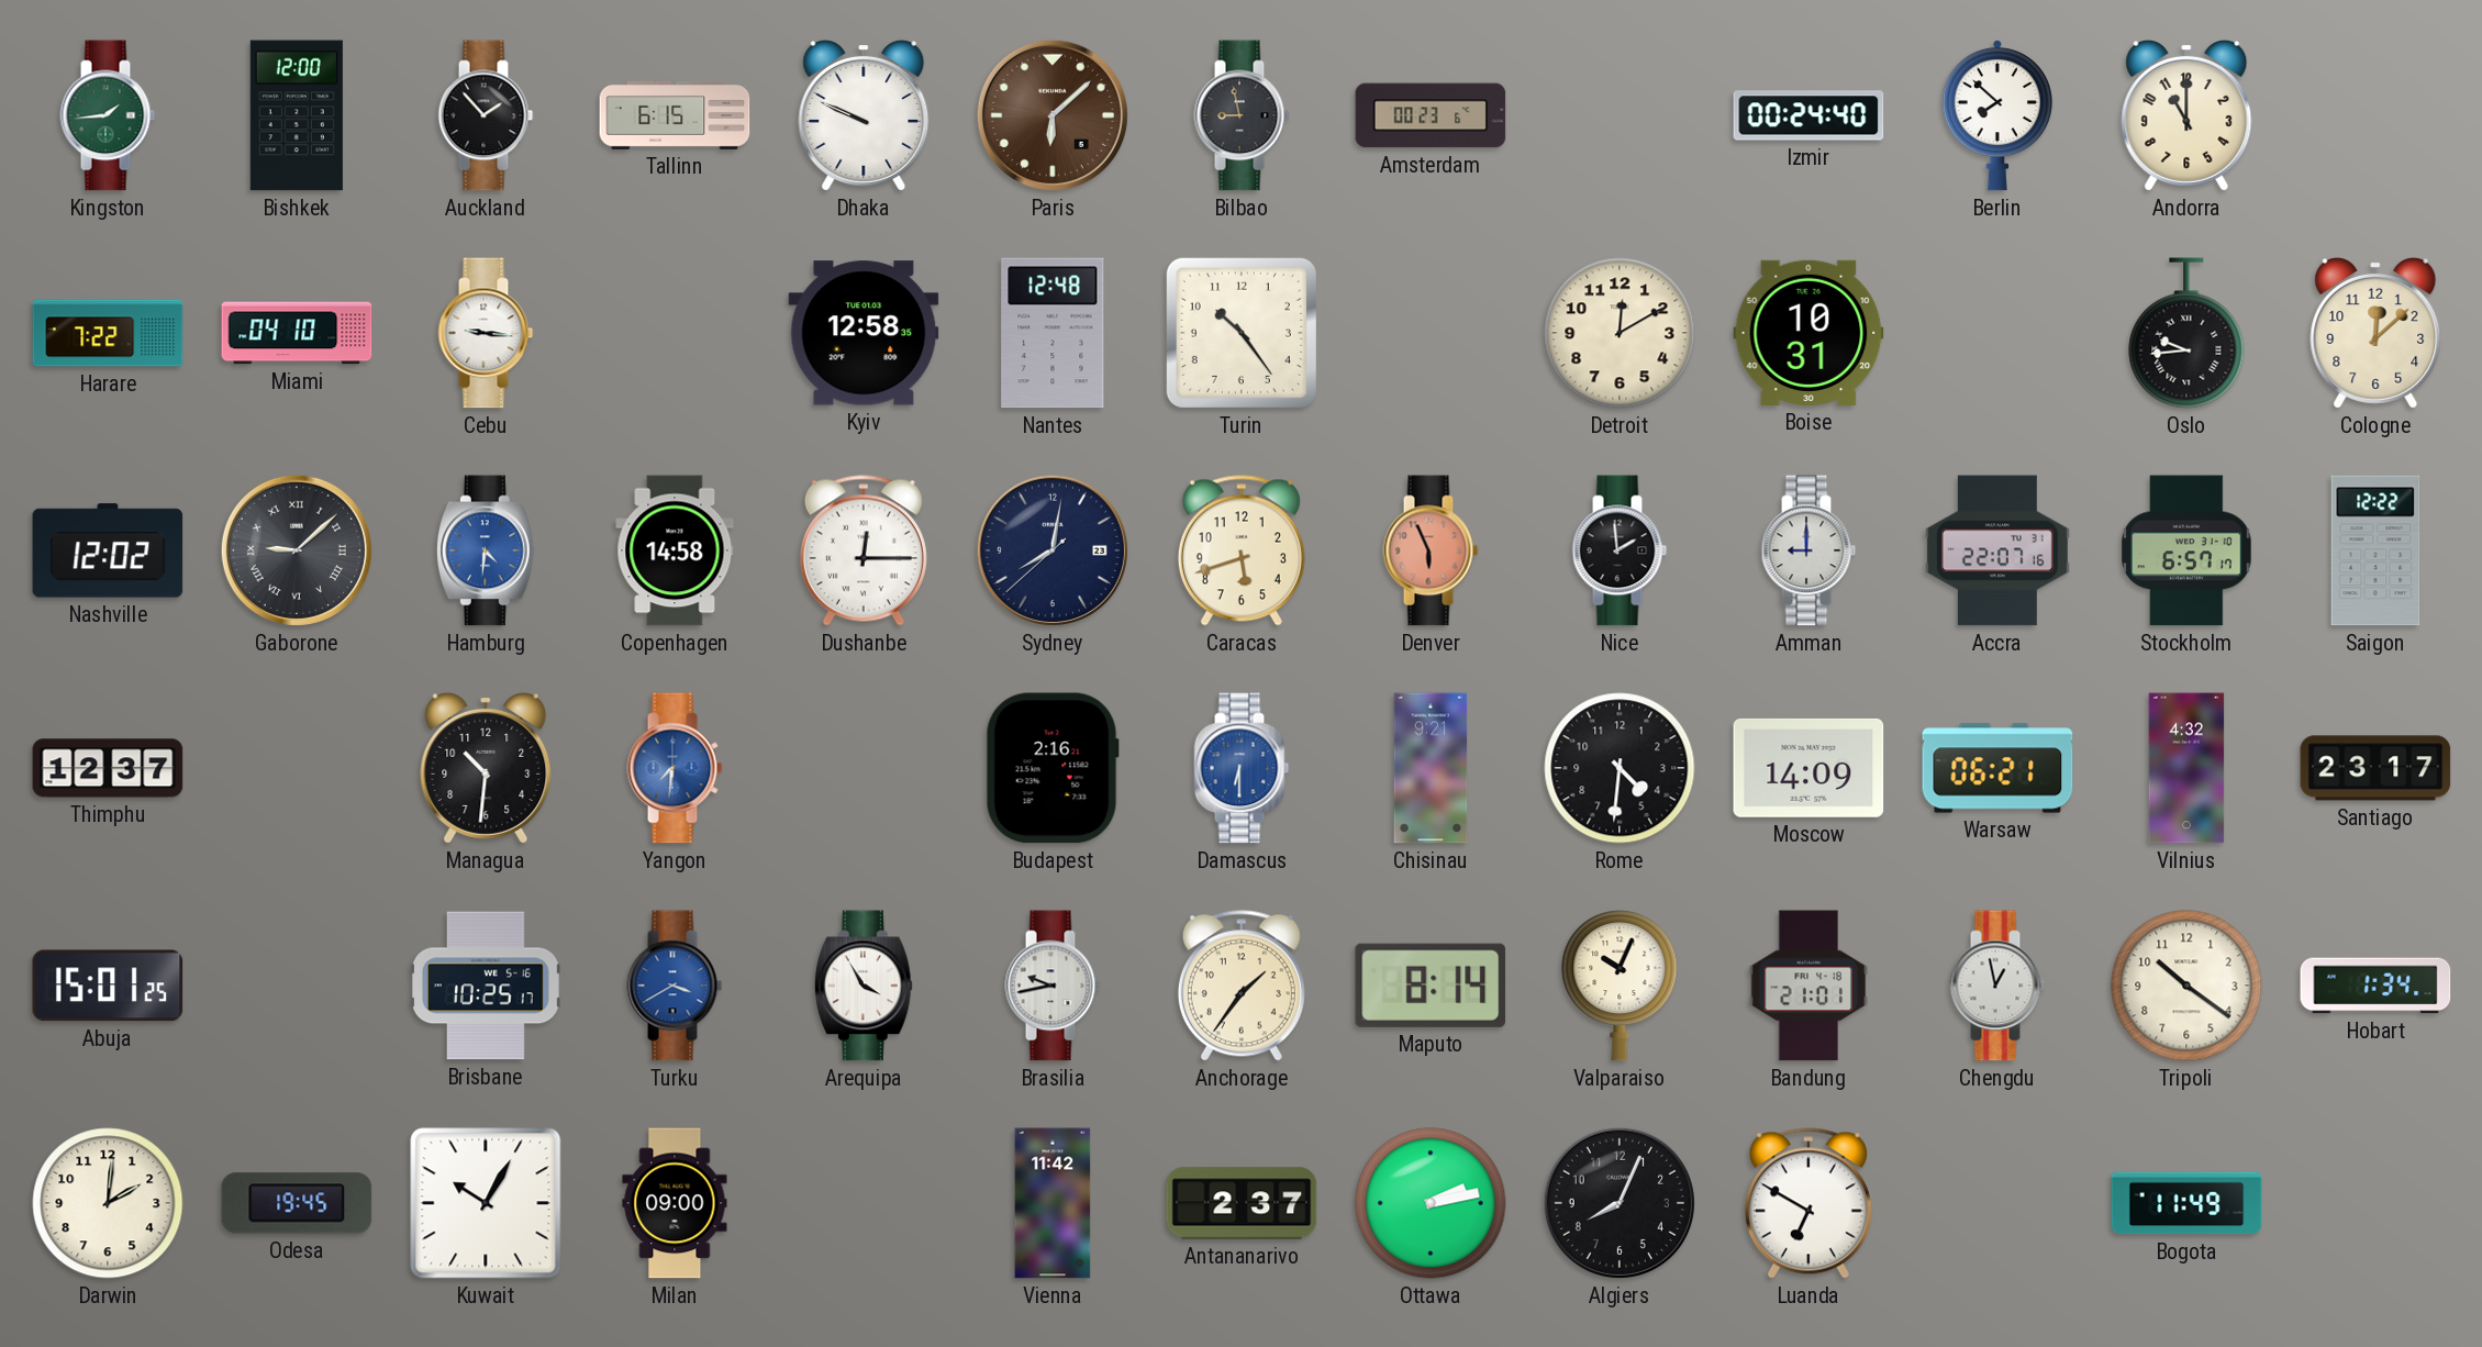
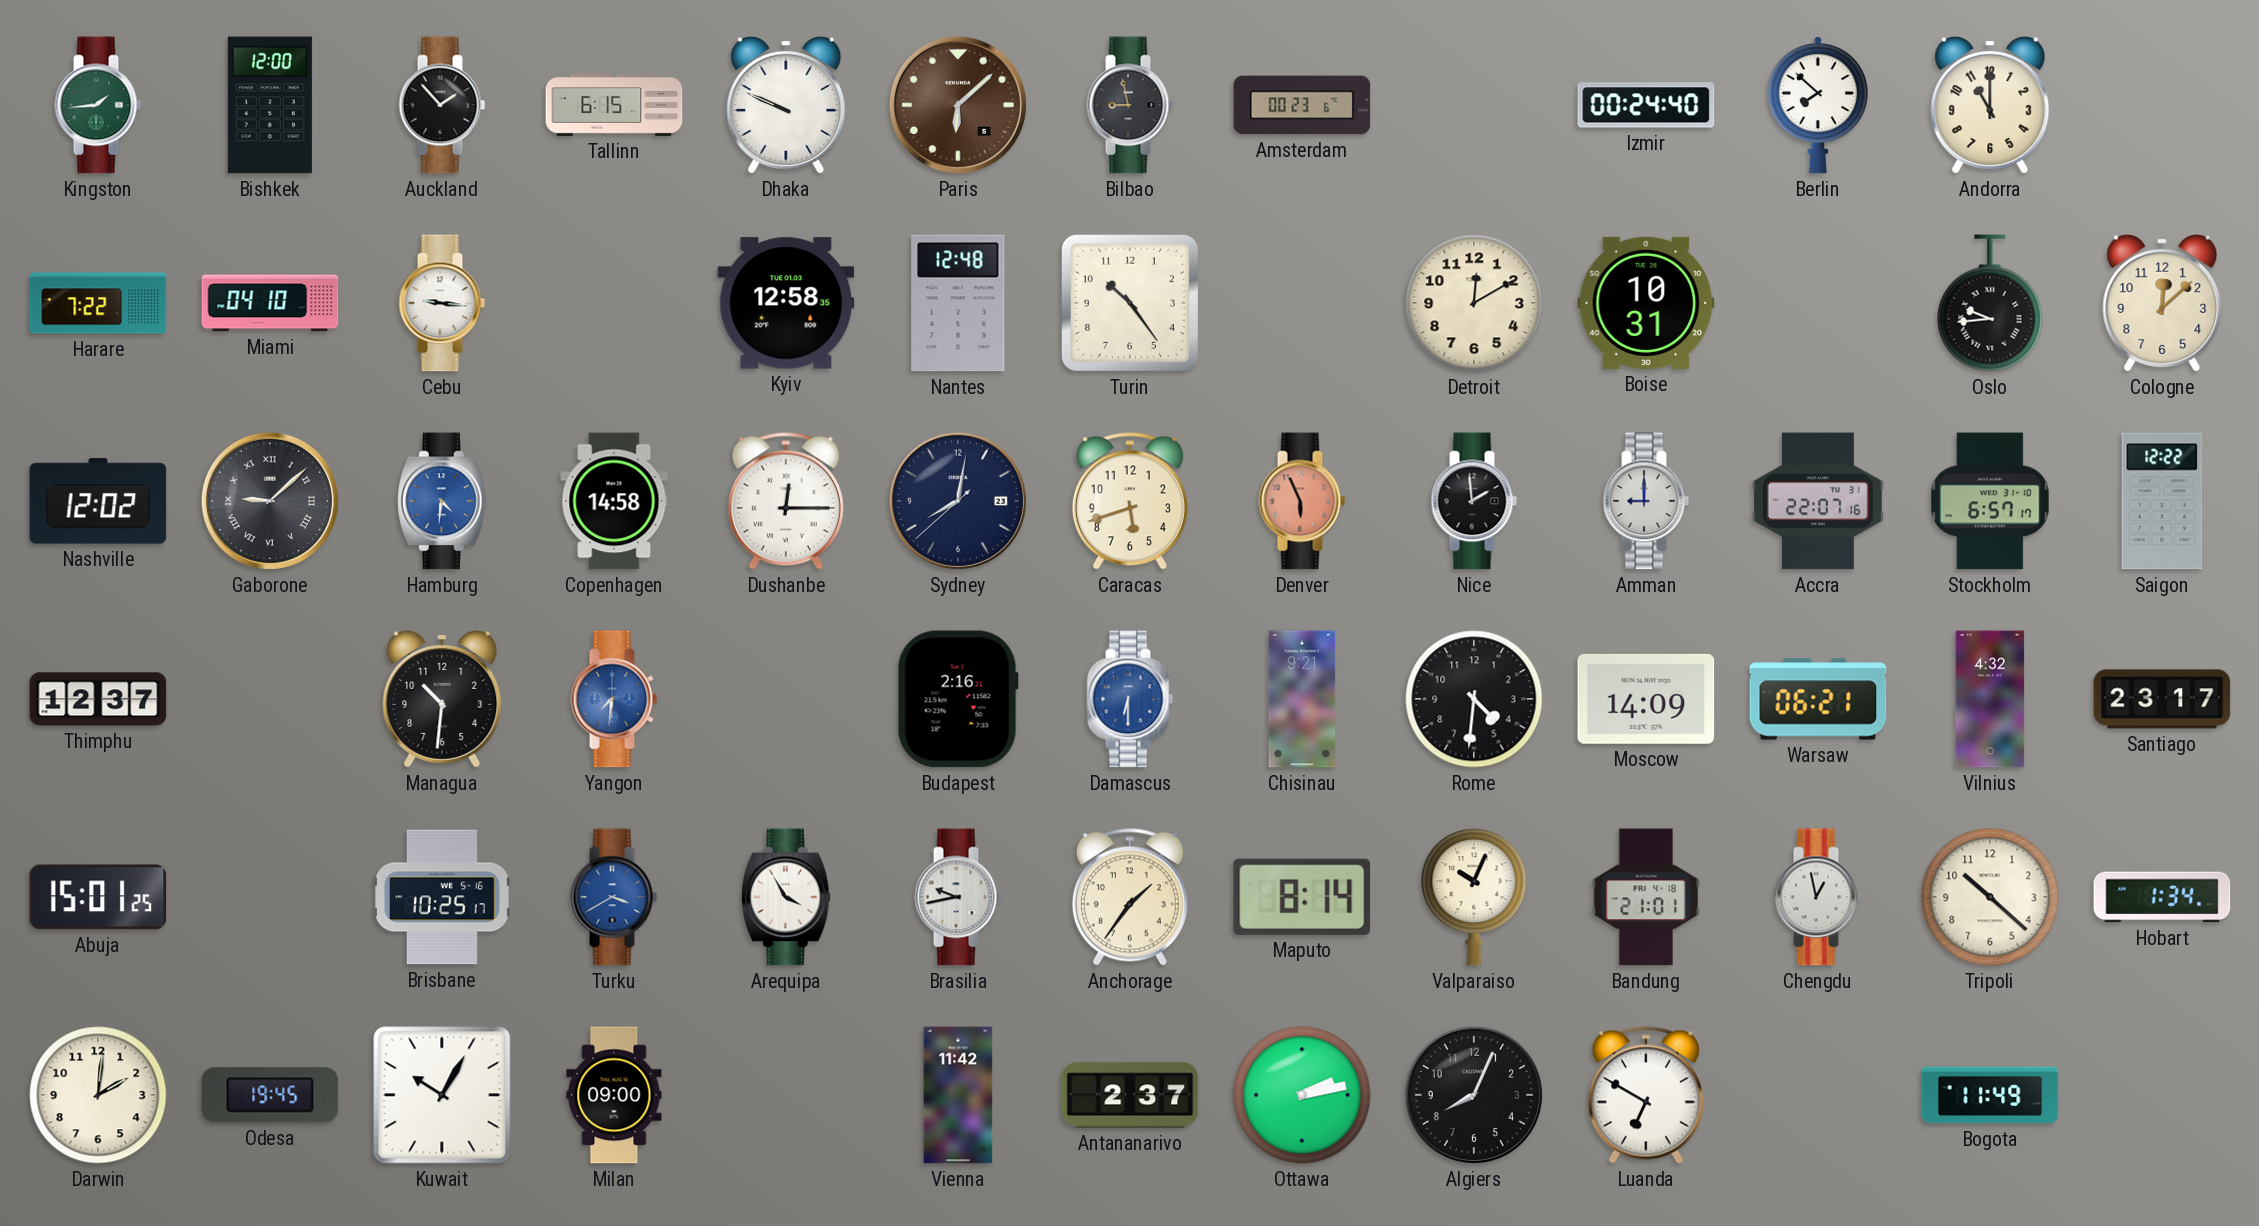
Tripoli: 10:21 -> 10:22
